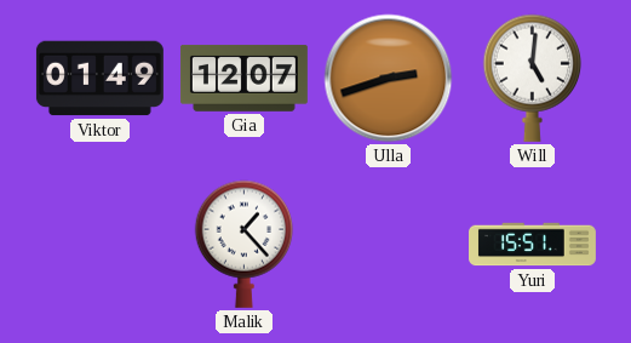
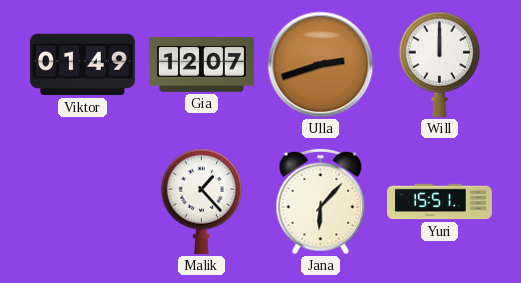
Will: 5:01 -> 12:00
Jana: none -> 6:07
